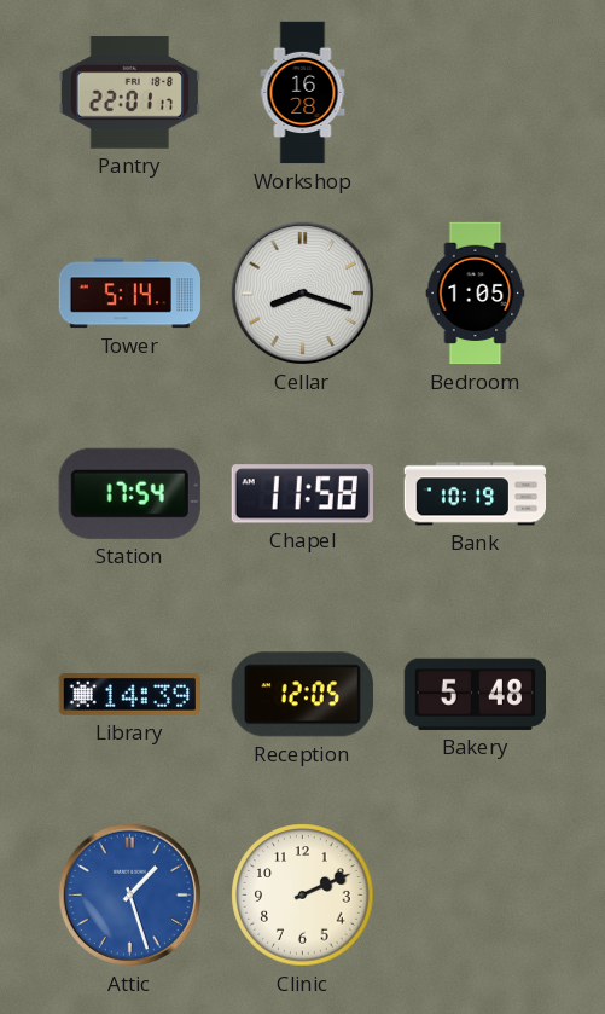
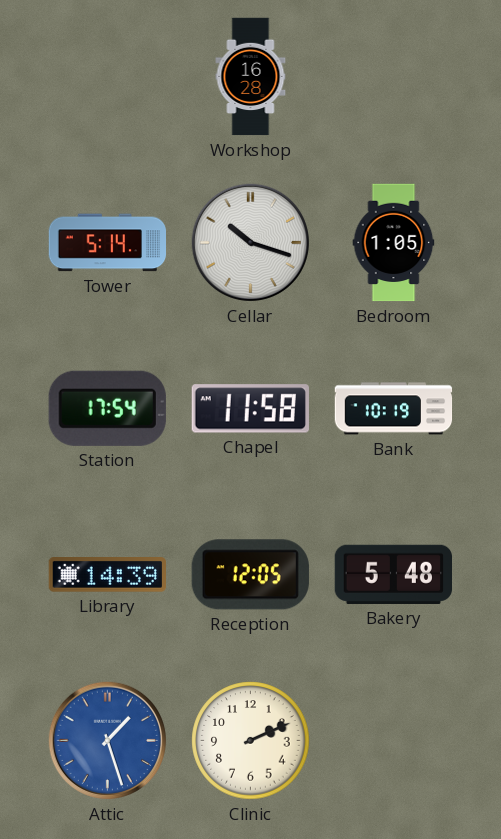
Pantry: 22:01 -> none
Cellar: 8:18 -> 10:18
